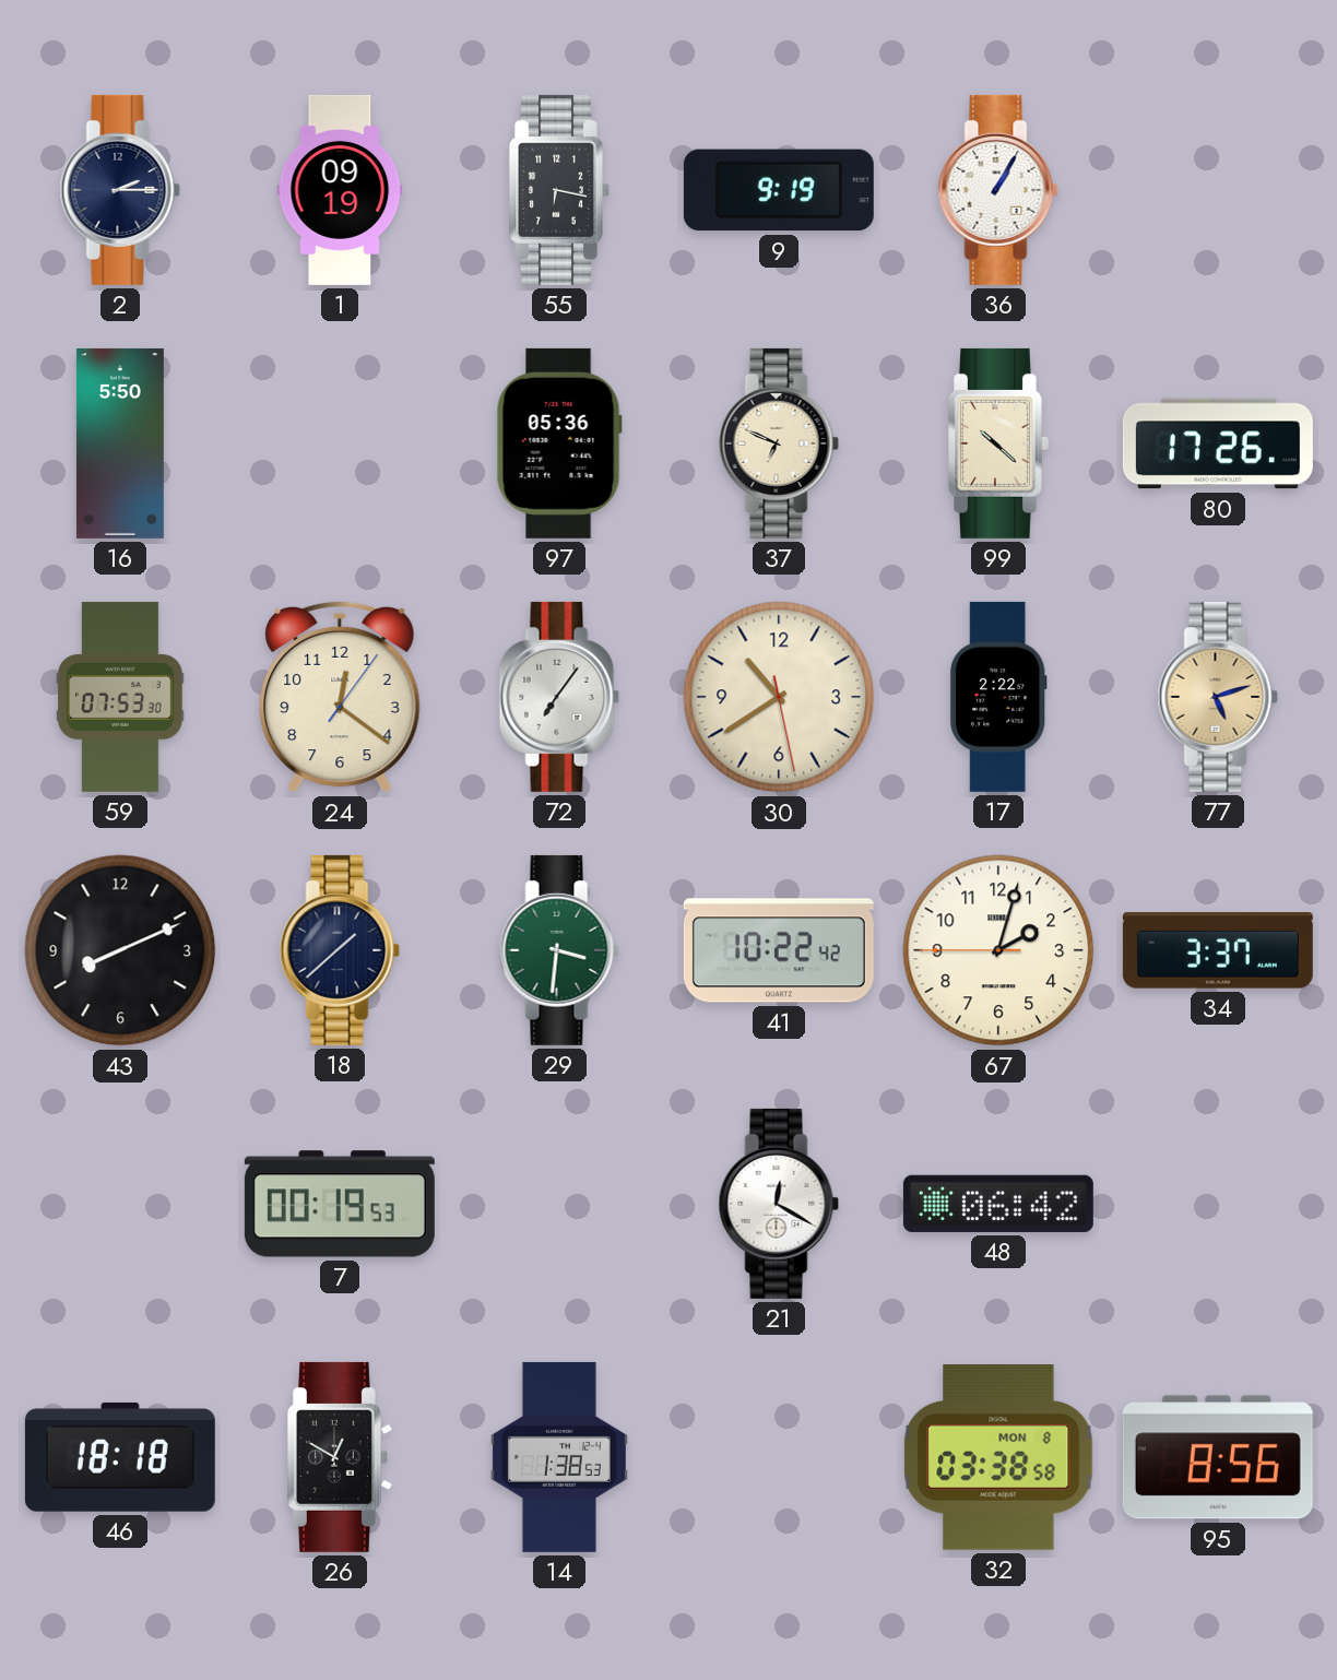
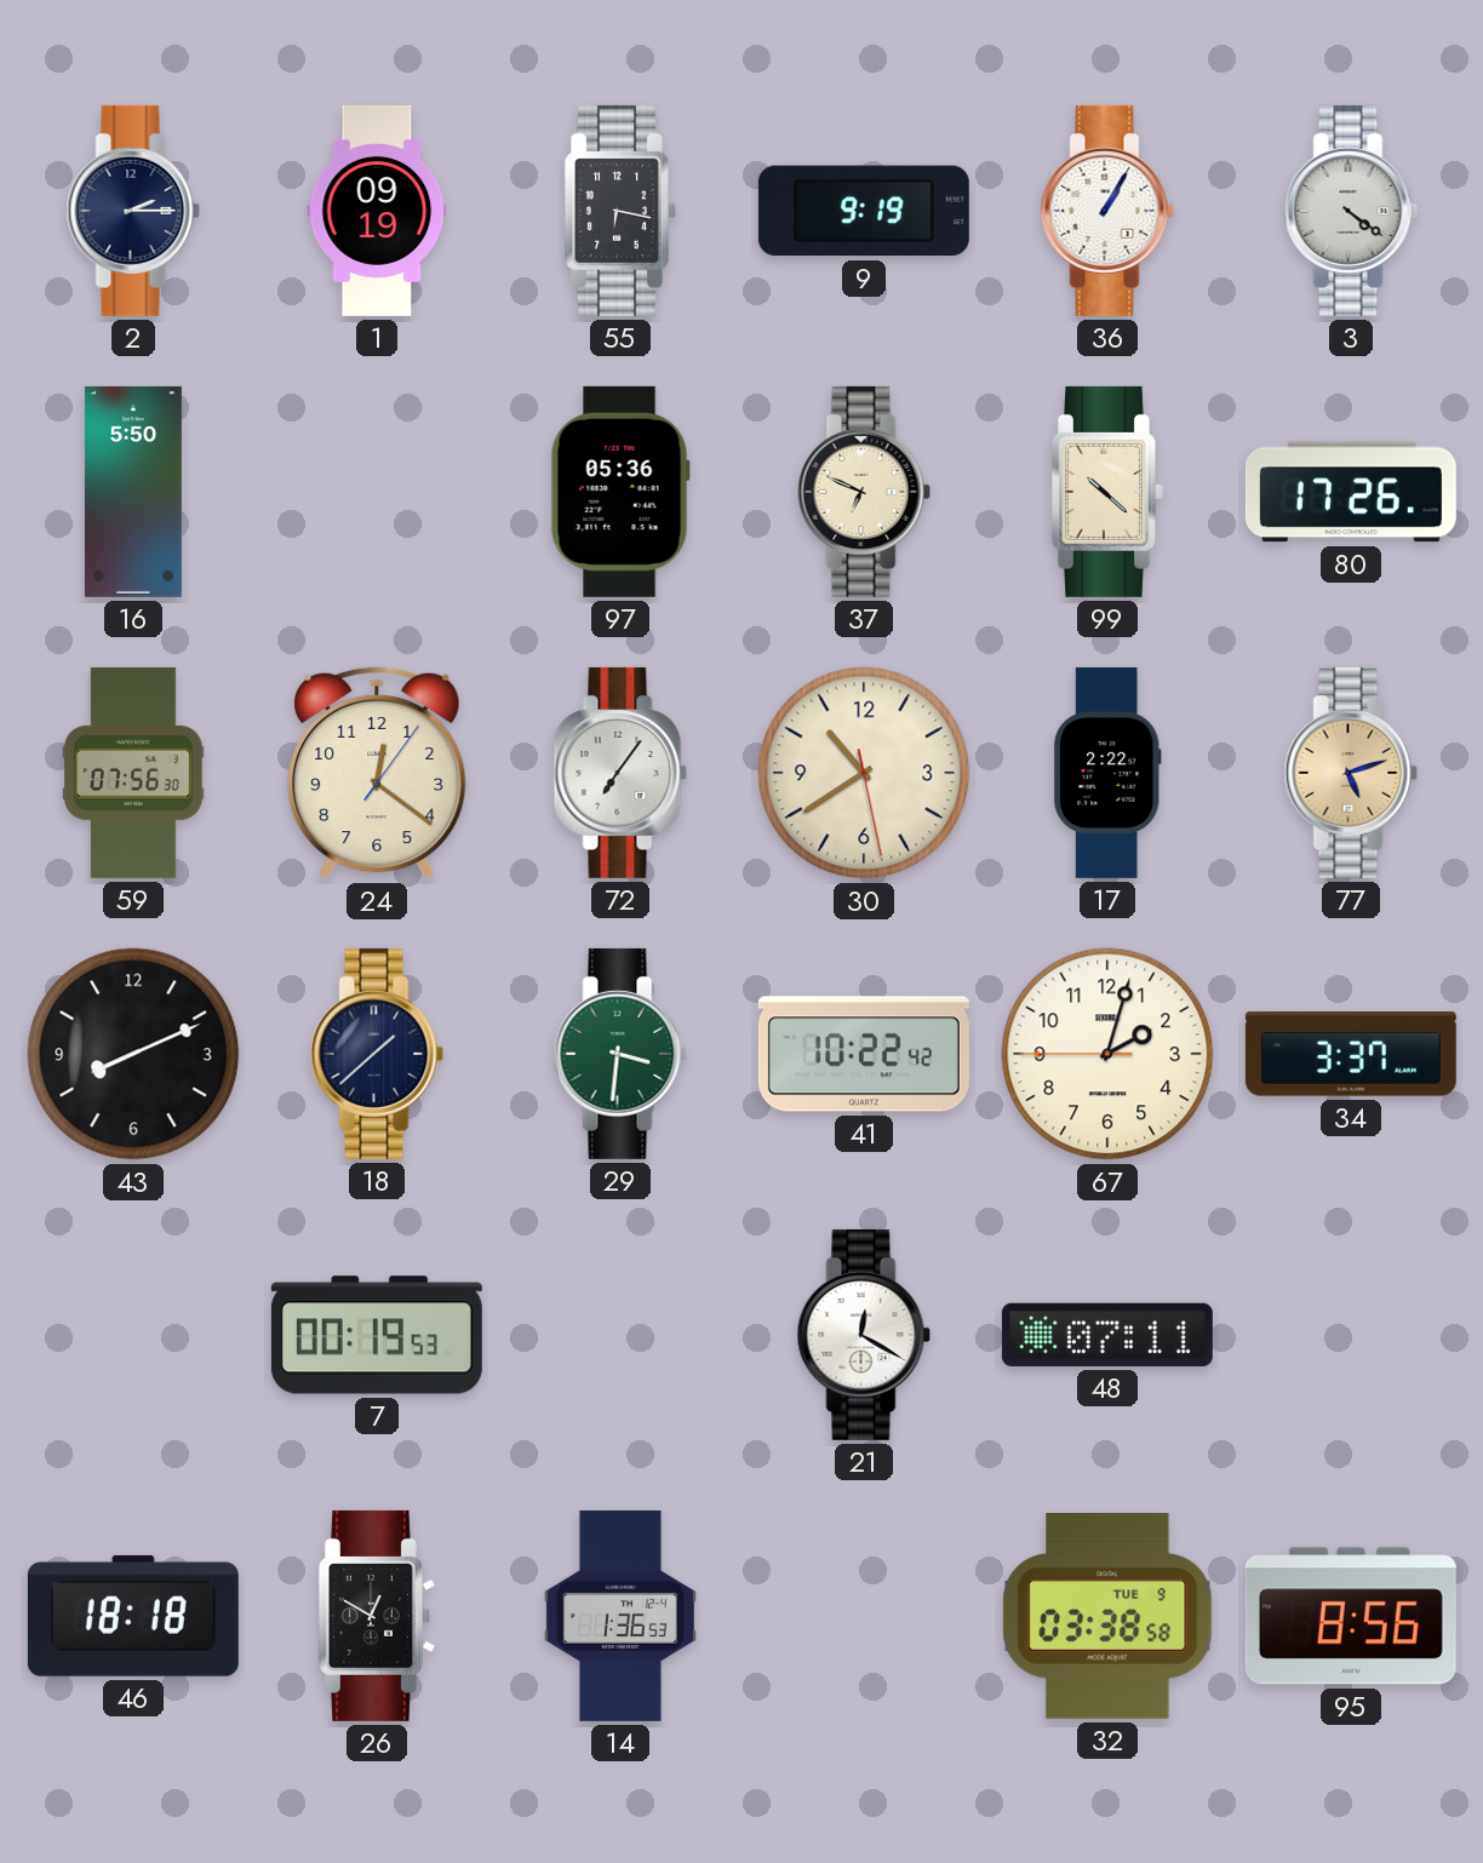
3: none -> 4:21
59: 07:53 -> 07:56
48: 06:42 -> 07:11
14: 1:38 -> 1:36
32 date: MON 8 -> TUE 9
